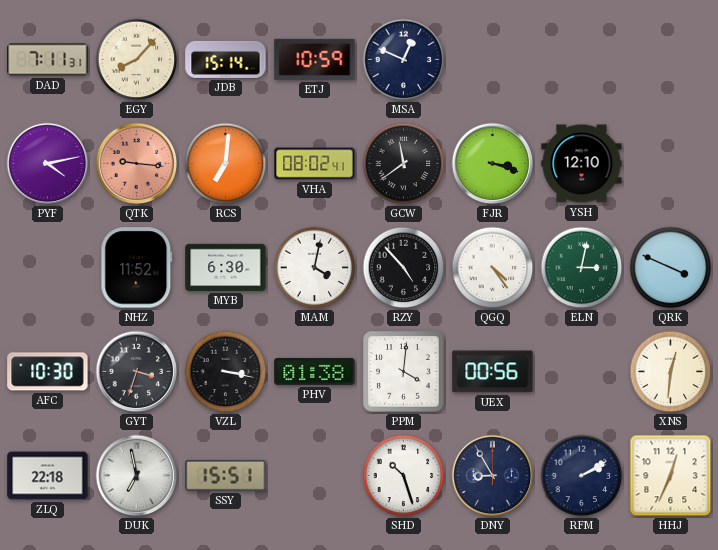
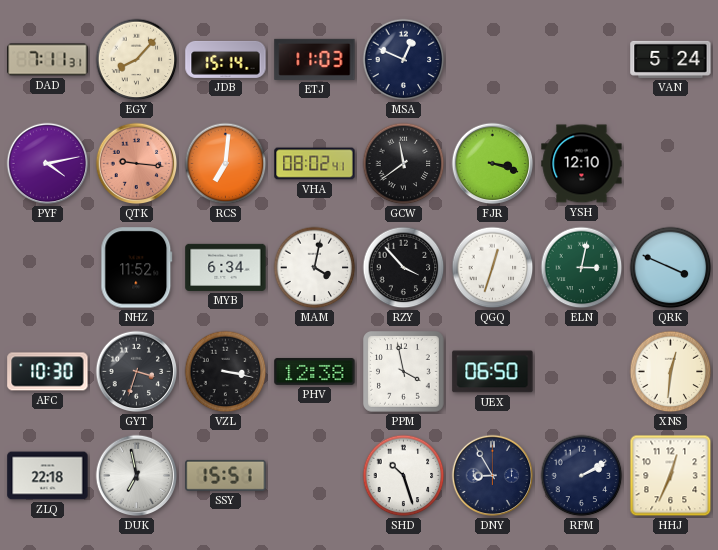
ETJ: 10:59 -> 11:03
VAN: none -> 5:24
MYB: 6:30 -> 6:34
RZY: 4:53 -> 3:53
QGQ: 4:24 -> 12:33
PHV: 01:38 -> 12:38
PPM: 4:01 -> 3:58
UEX: 00:56 -> 06:50
